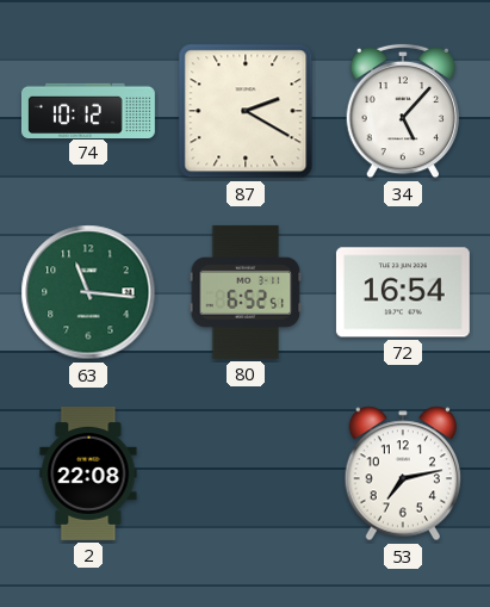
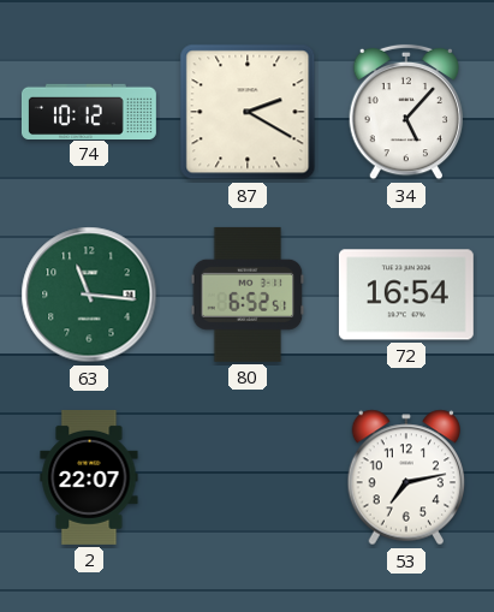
2: 22:08 -> 22:07
